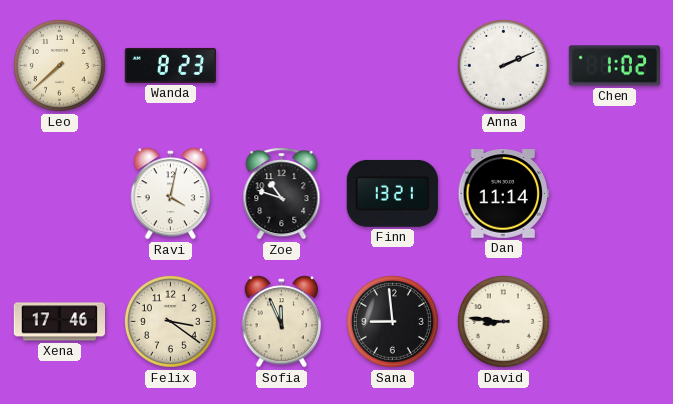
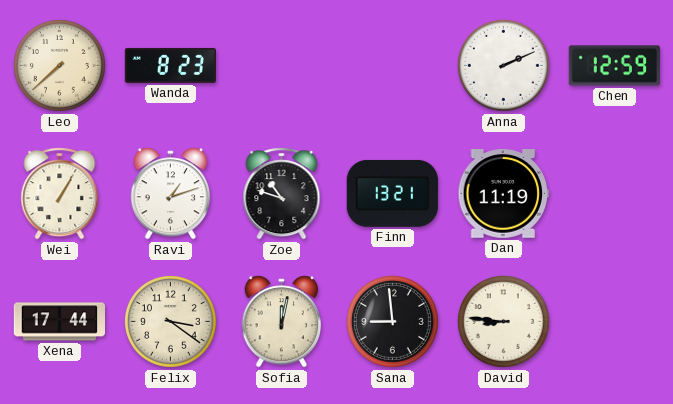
Chen: 1:02 -> 12:59
Wei: none -> 1:05
Ravi: 4:02 -> 1:12
Dan: 11:14 -> 11:19
Xena: 17:46 -> 17:44
Sofia: 11:56 -> 12:02
